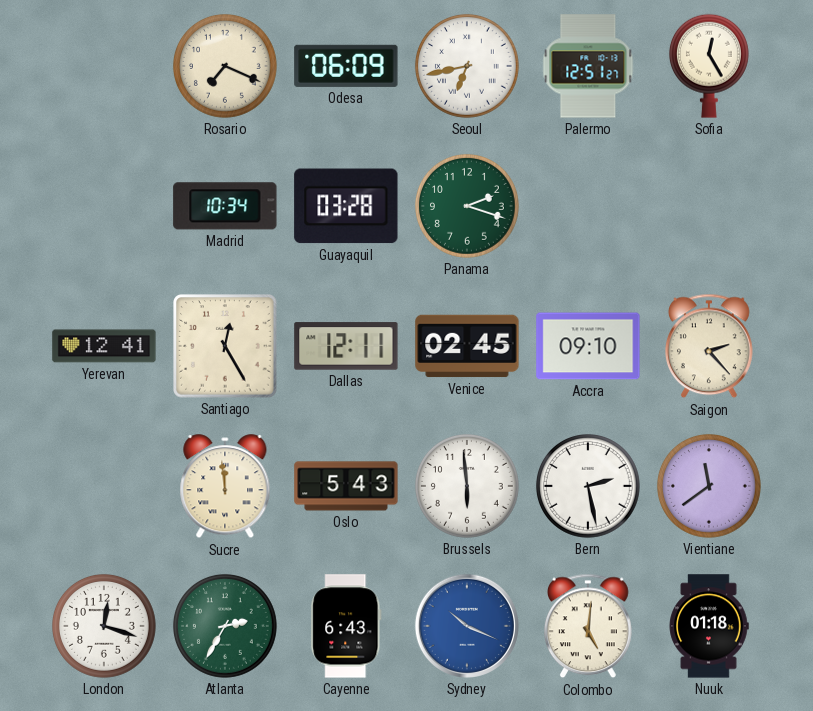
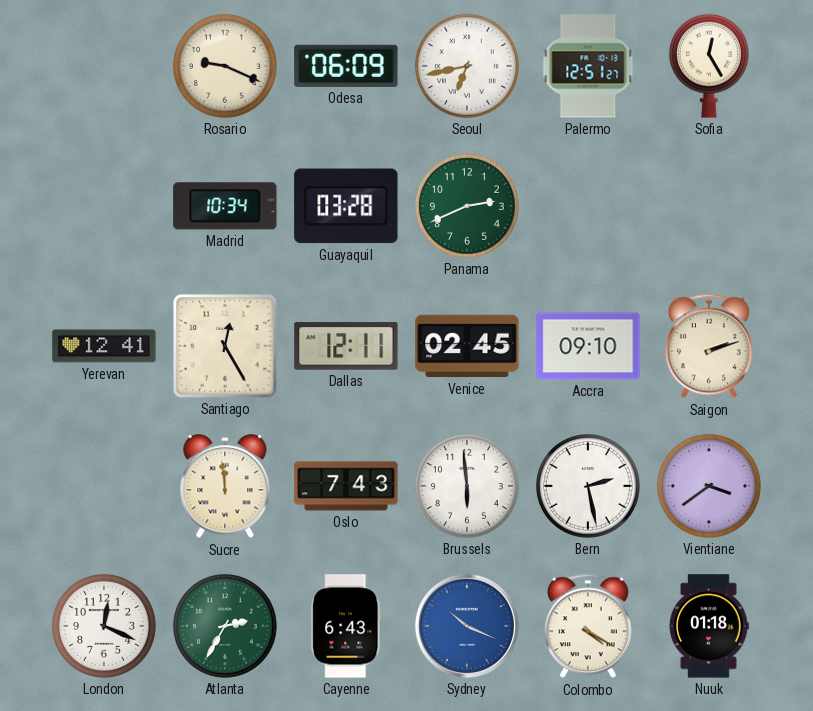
Rosario: 7:19 -> 9:19
Panama: 2:18 -> 2:41
Saigon: 2:23 -> 2:12
Oslo: 5:43 -> 7:43
Vientiane: 11:39 -> 3:39
London: 12:18 -> 12:19
Colombo: 5:01 -> 4:20
